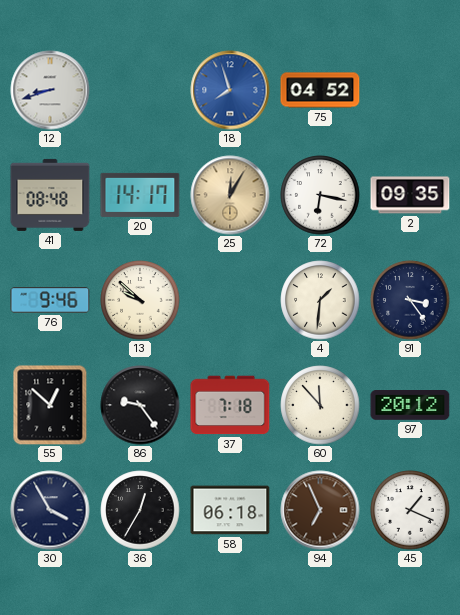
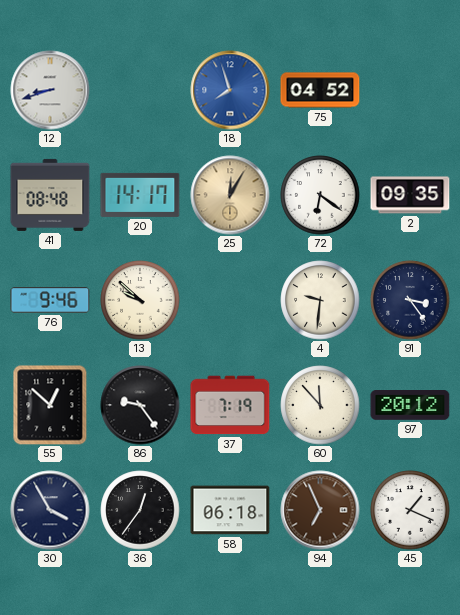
72: 6:17 -> 6:21
4: 1:31 -> 9:31
37: 7:18 -> 7:19
36: 12:35 -> 12:36
